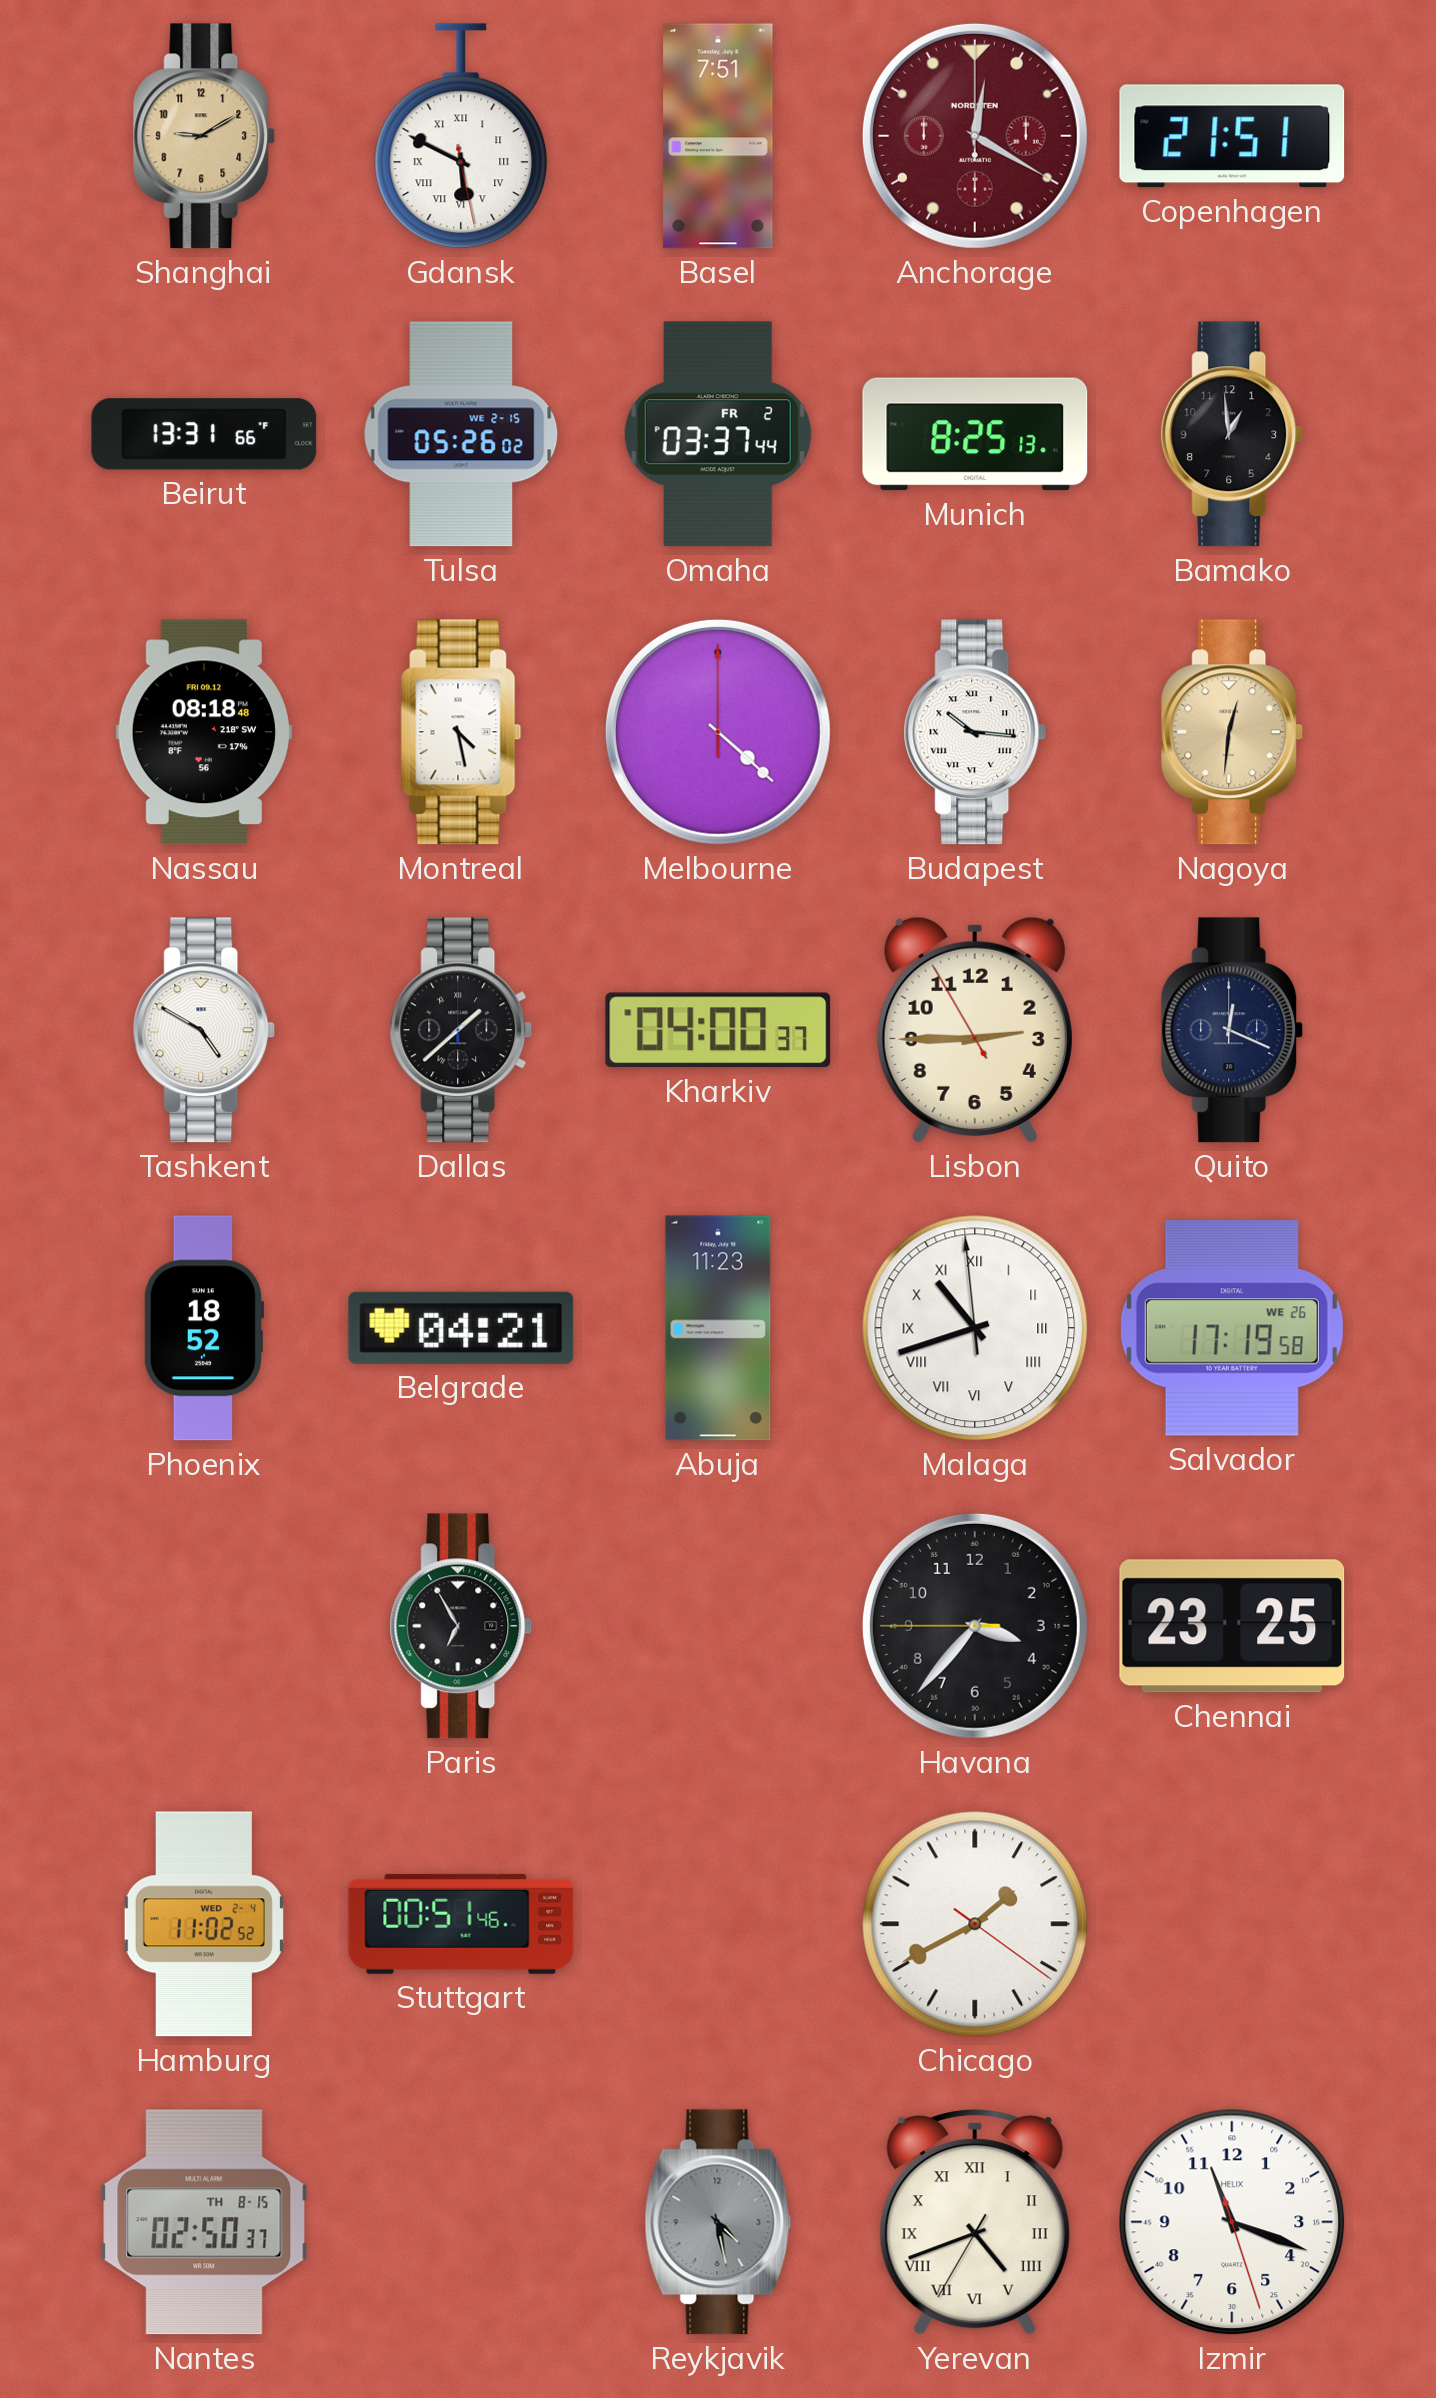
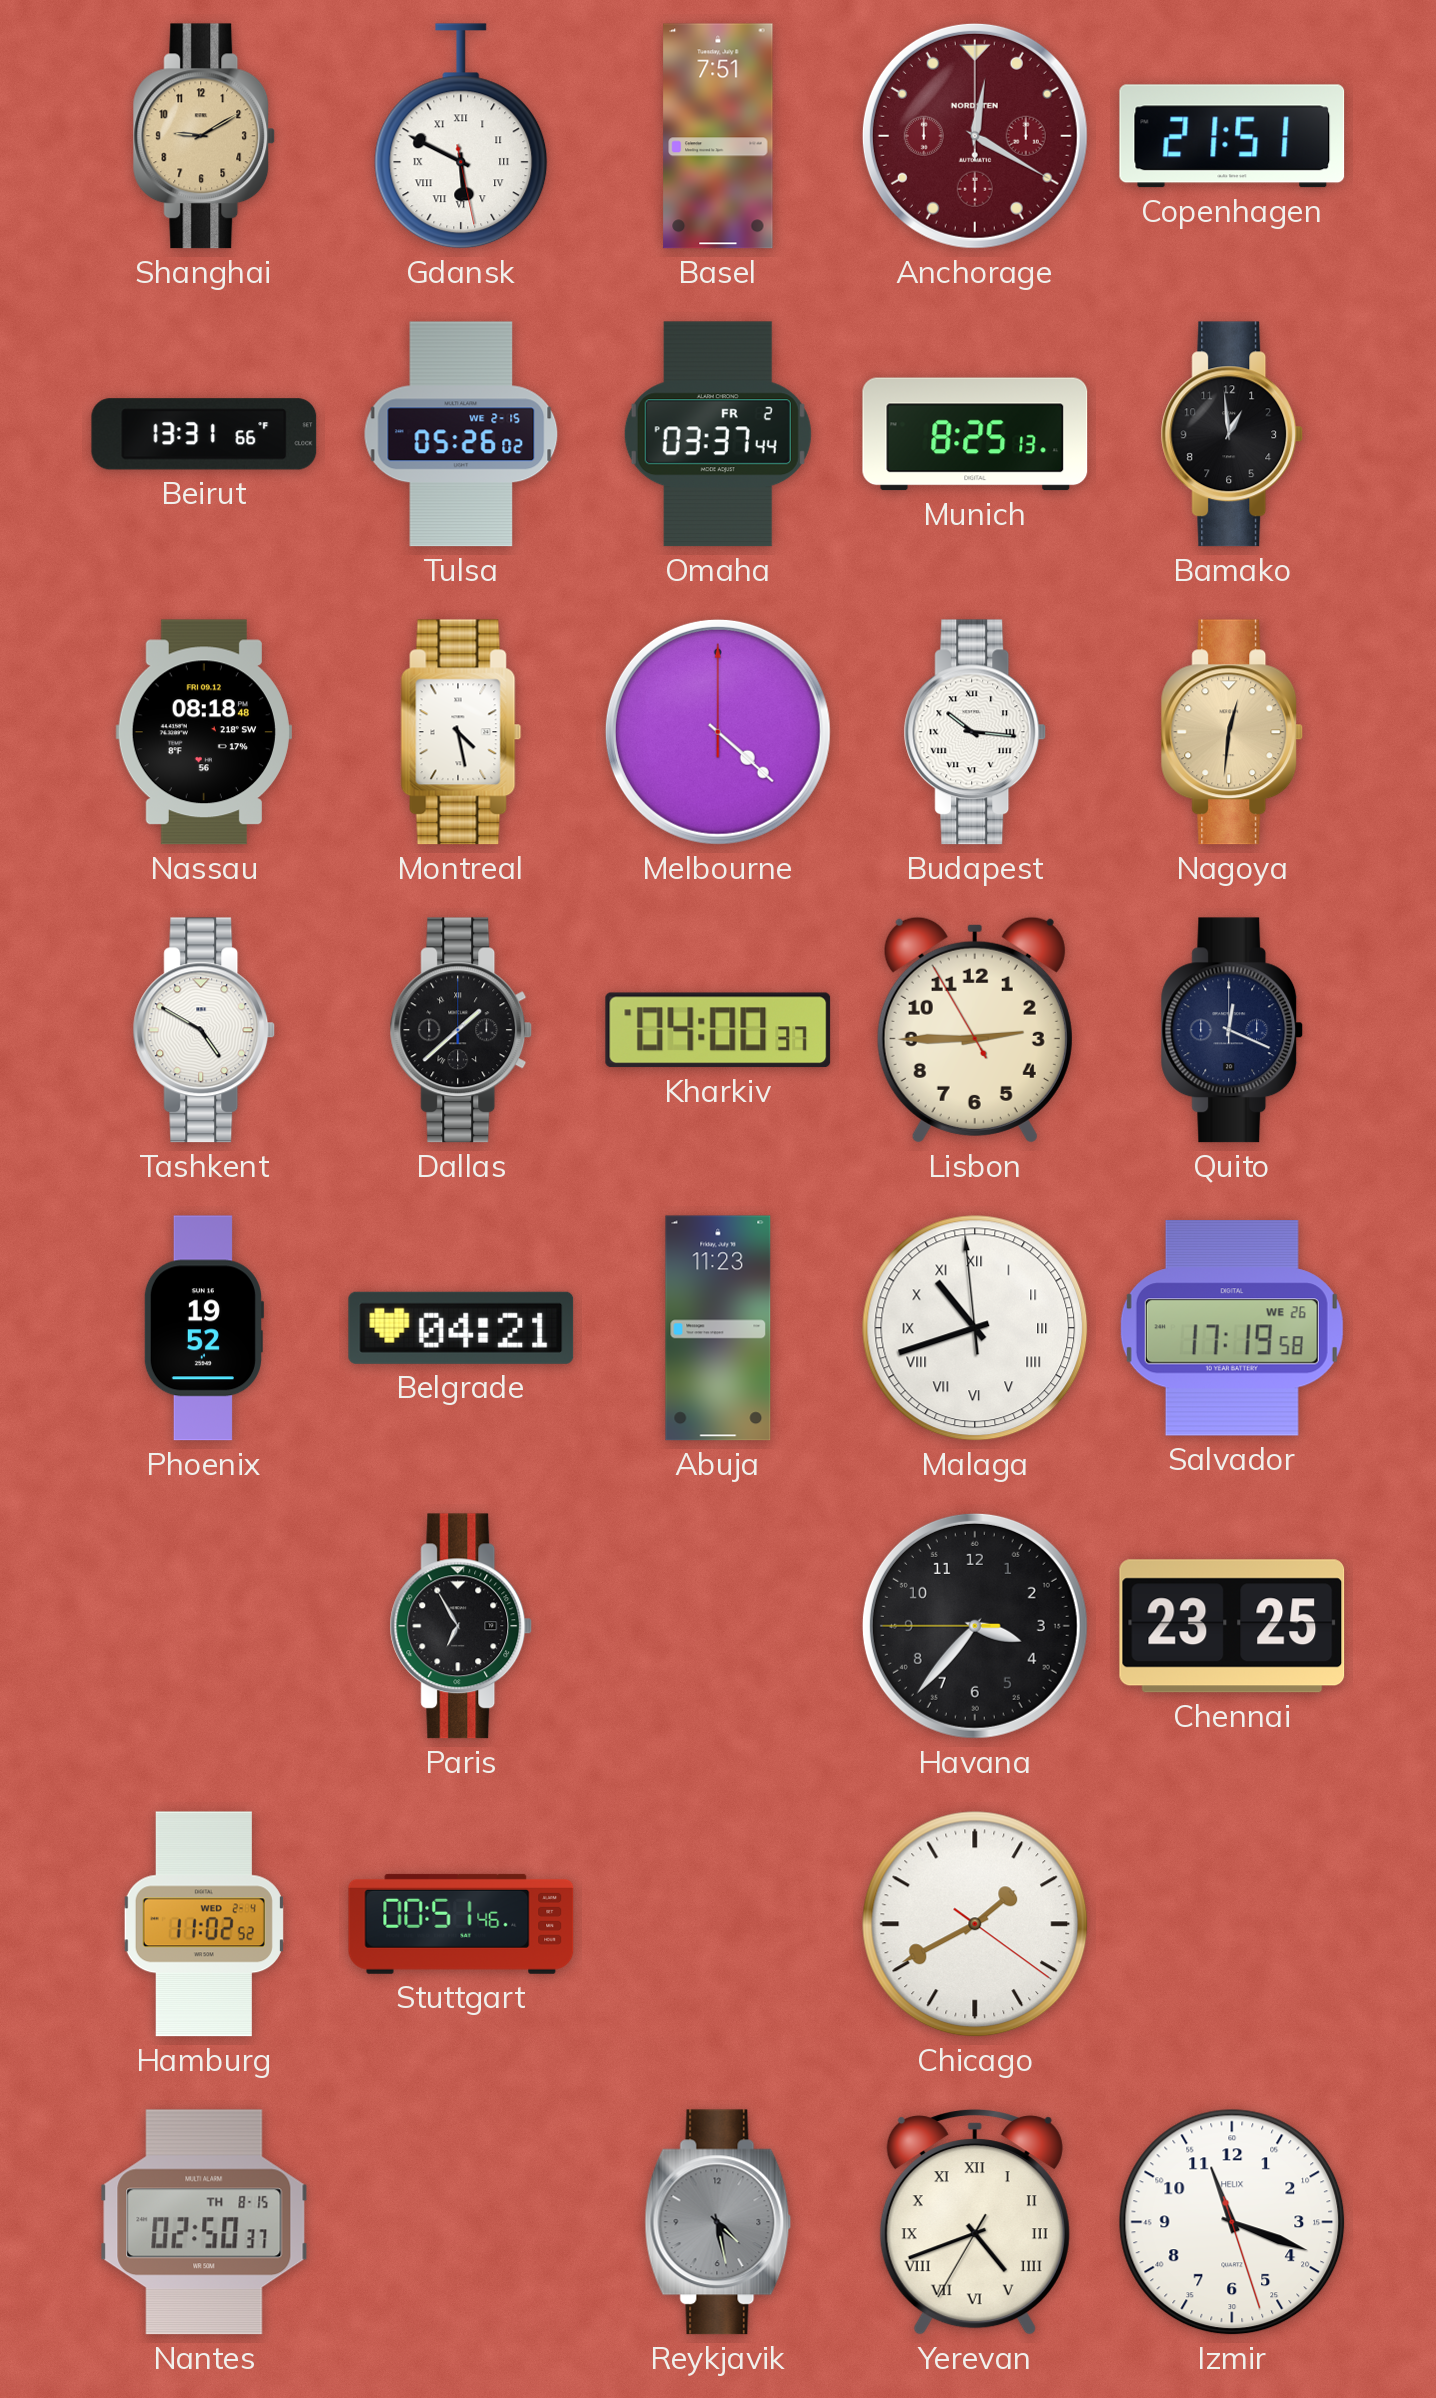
Phoenix: 18:52 -> 19:52
